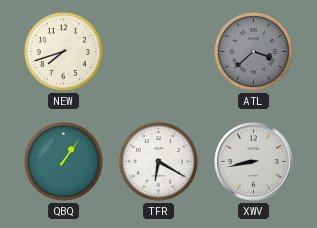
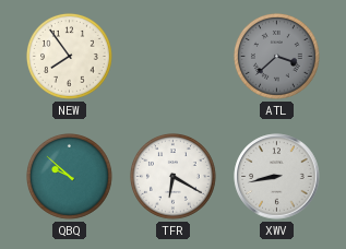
NEW: 7:42 -> 7:54
QBQ: 1:06 -> 9:52
